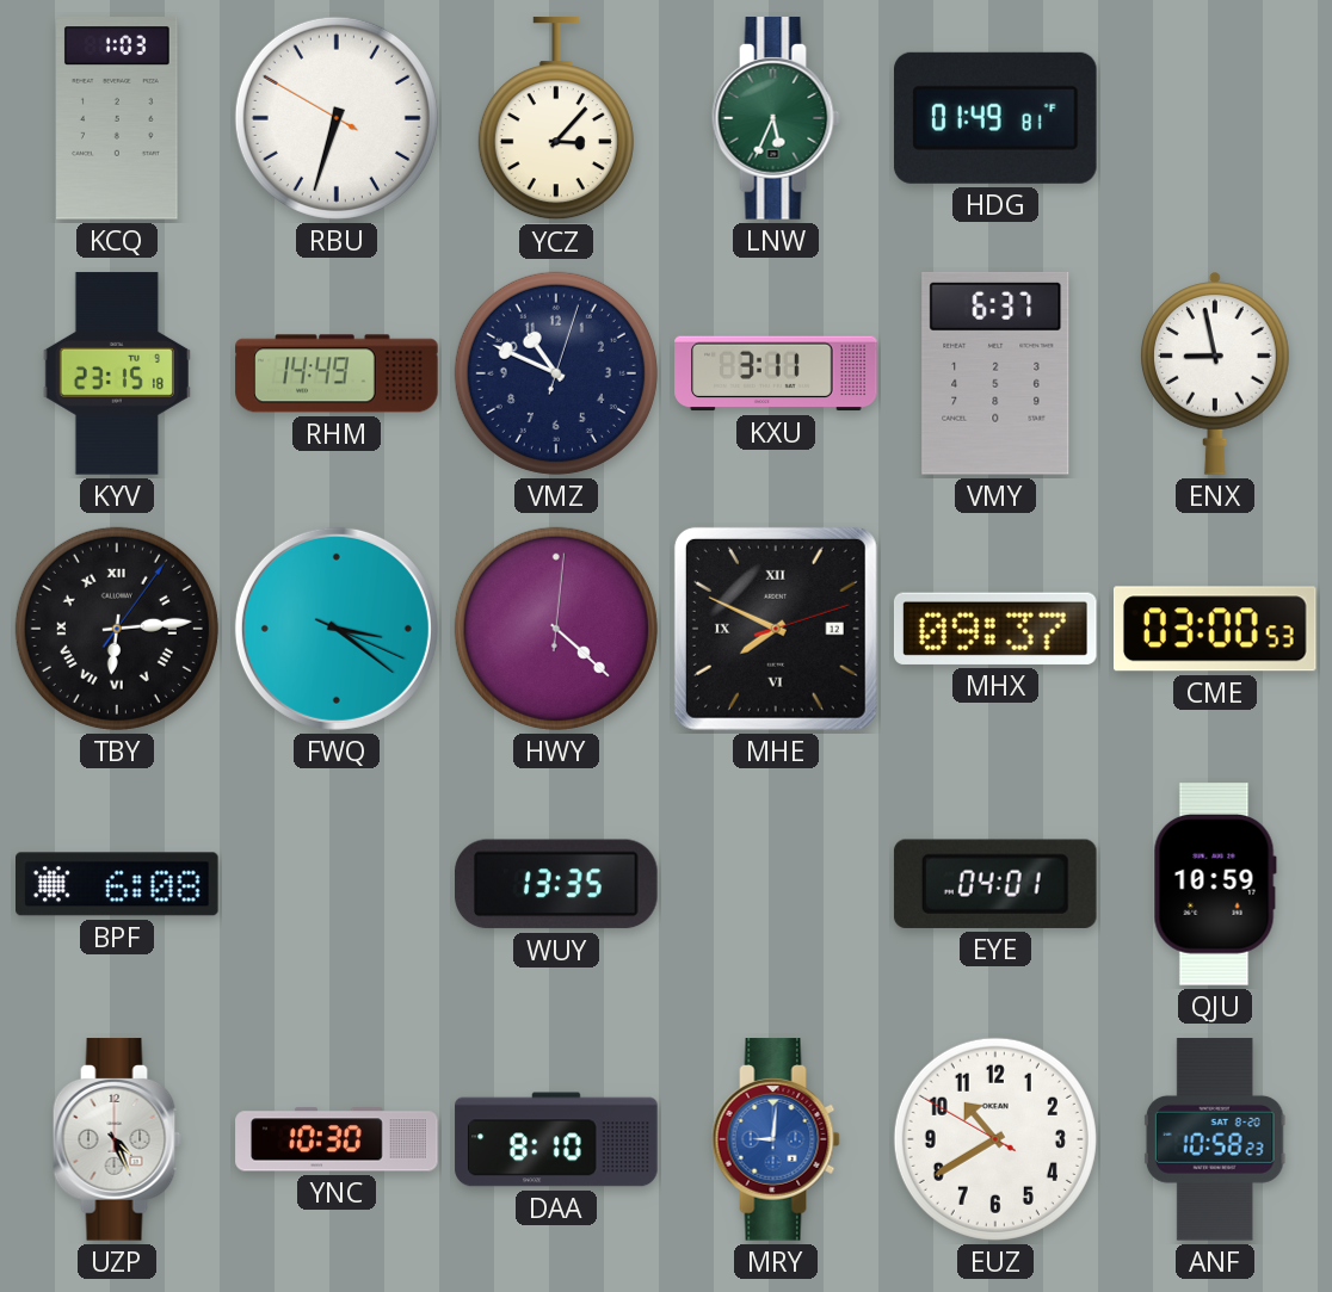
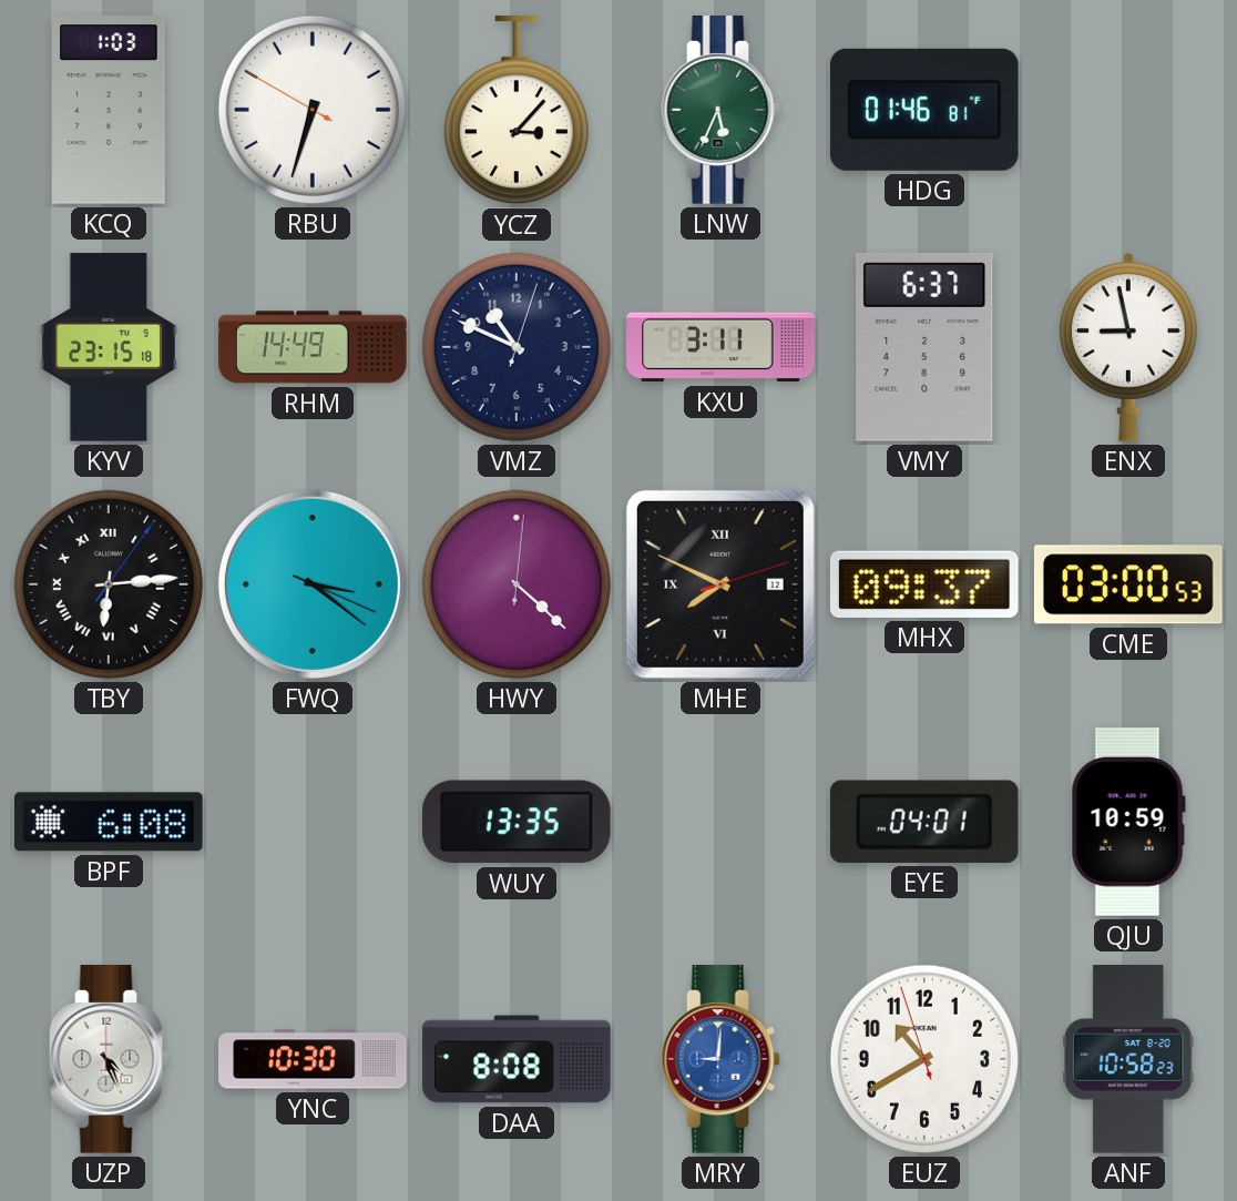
HDG: 01:49 -> 01:46
DAA: 8:10 -> 8:08
EUZ: 10:39:50 -> 10:39:57
